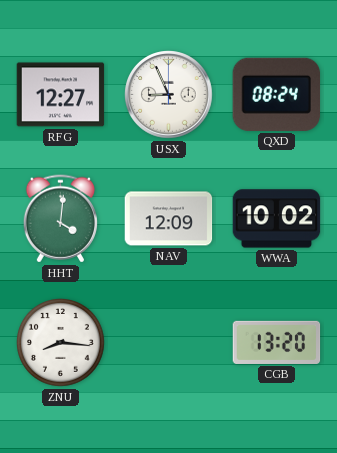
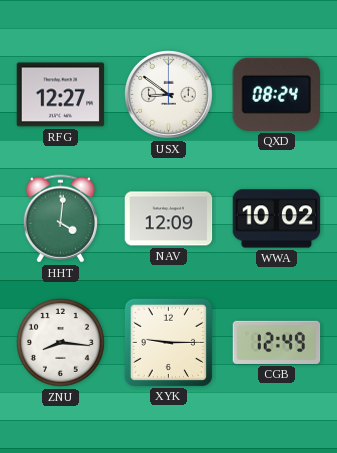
USX: 8:56 -> 8:51
XYK: none -> 9:15
CGB: 13:20 -> 12:49
